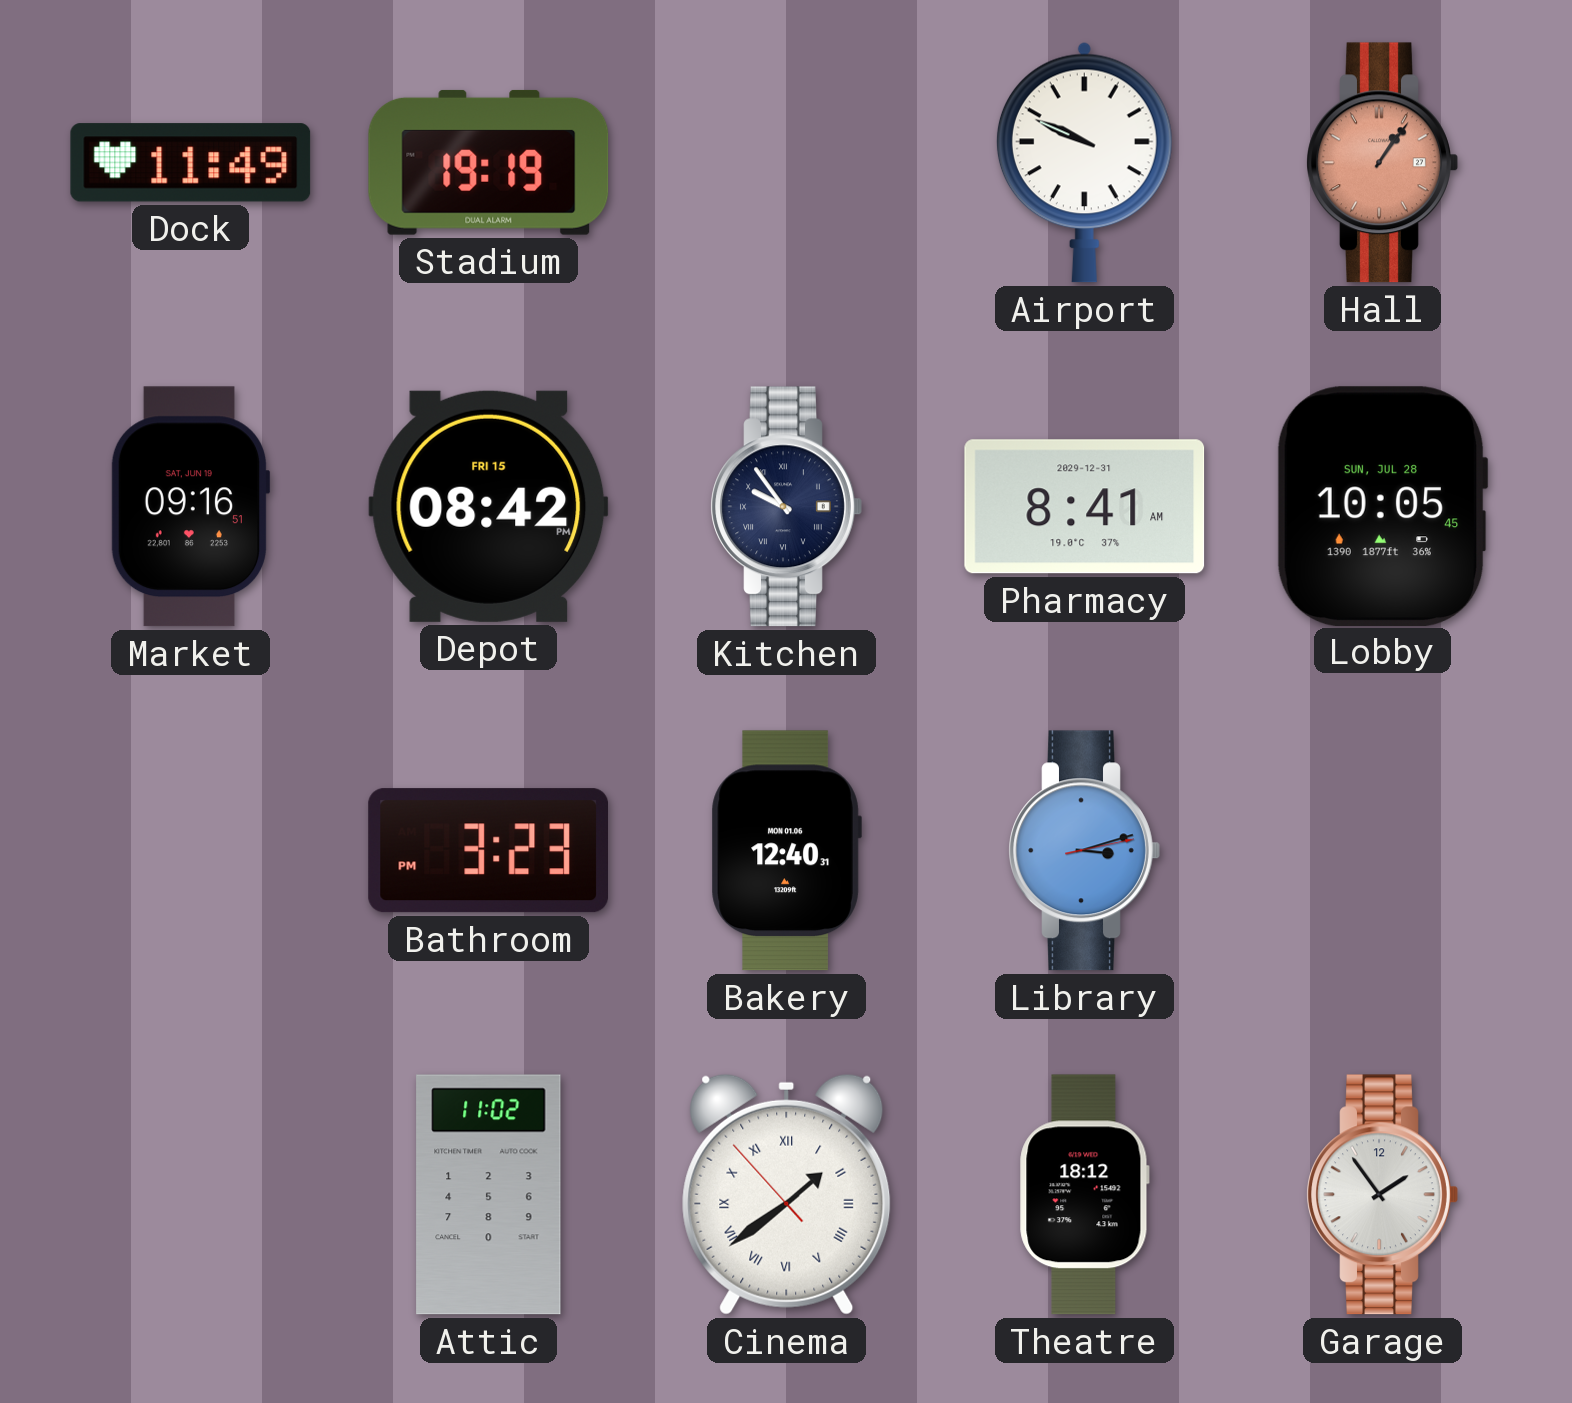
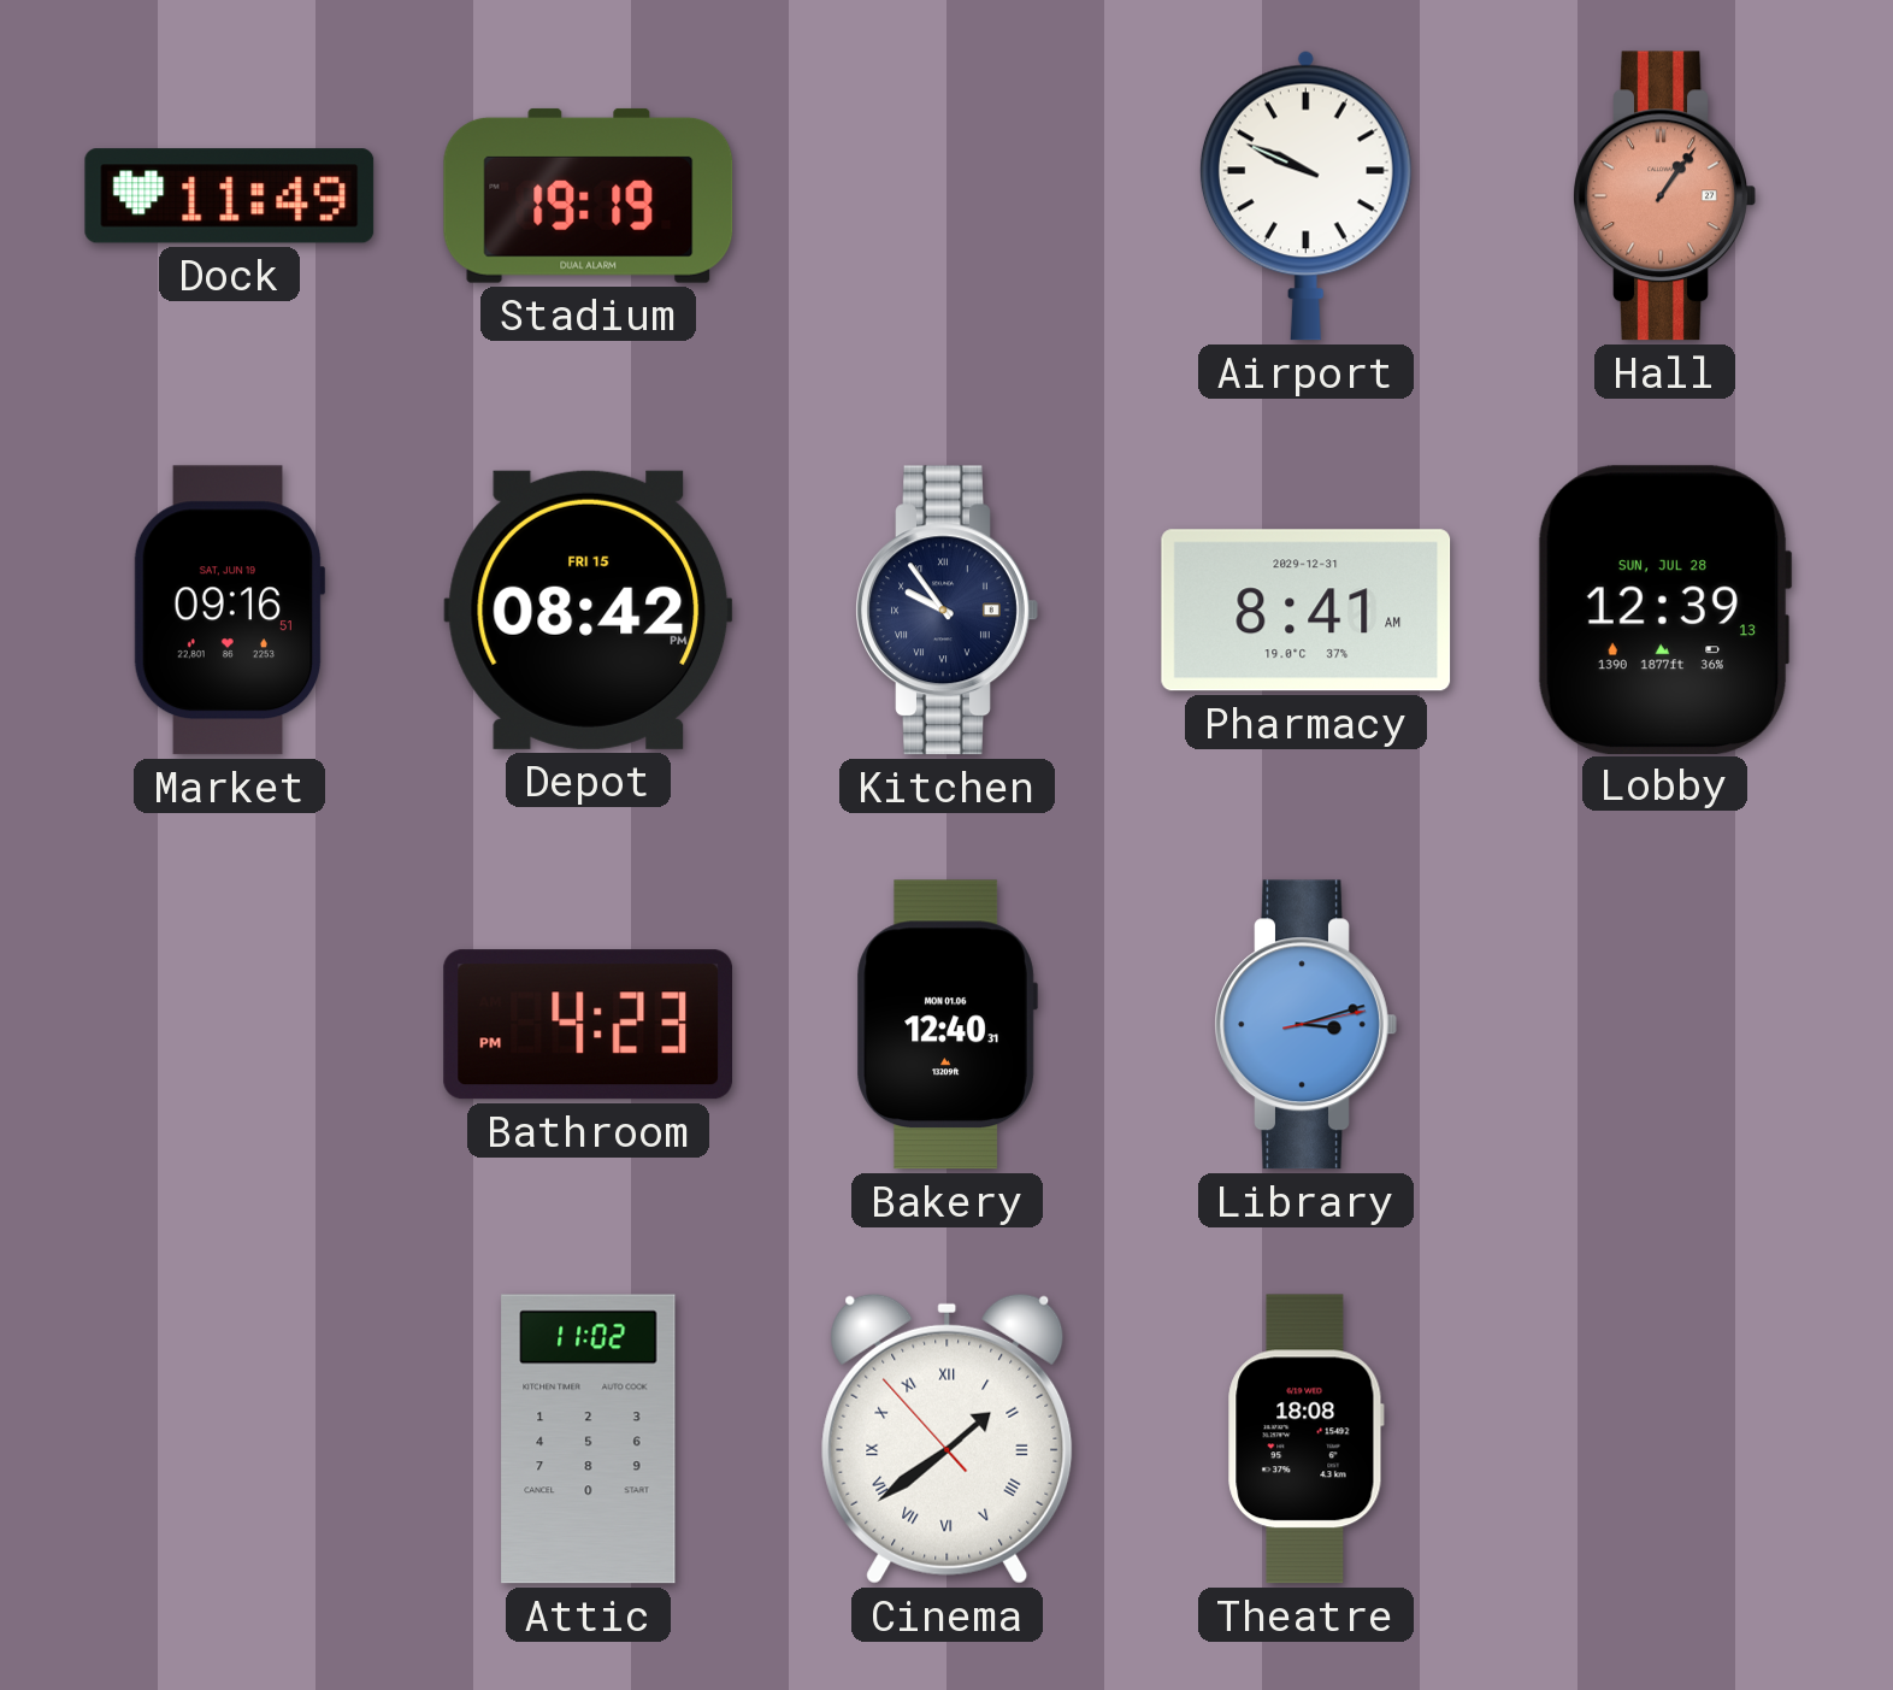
Lobby: 10:05 -> 12:39
Bathroom: 3:23 -> 4:23
Theatre: 18:12 -> 18:08
Garage: 1:54 -> none
